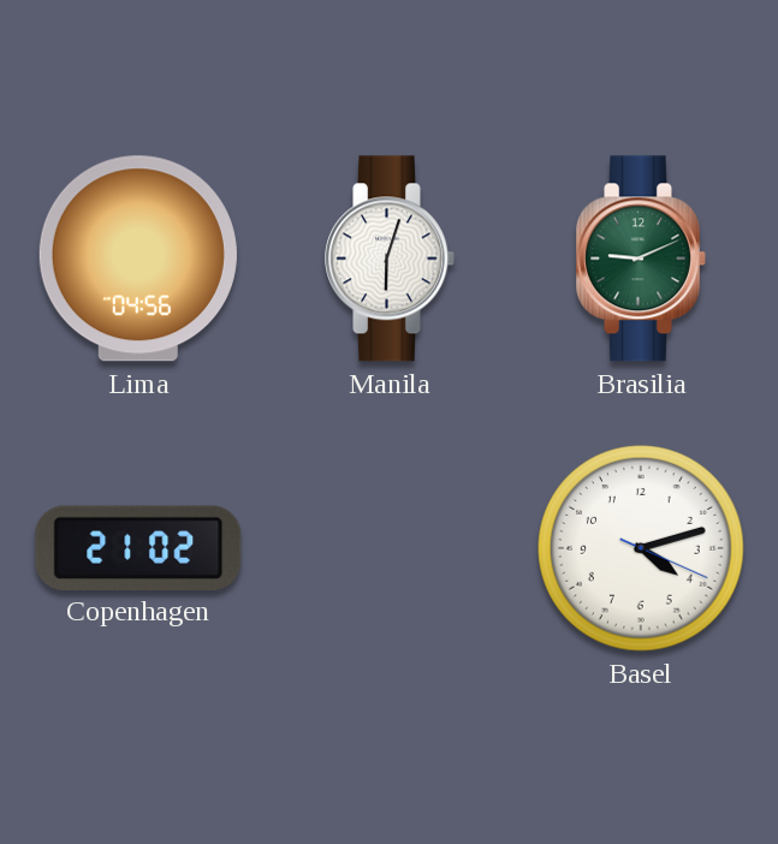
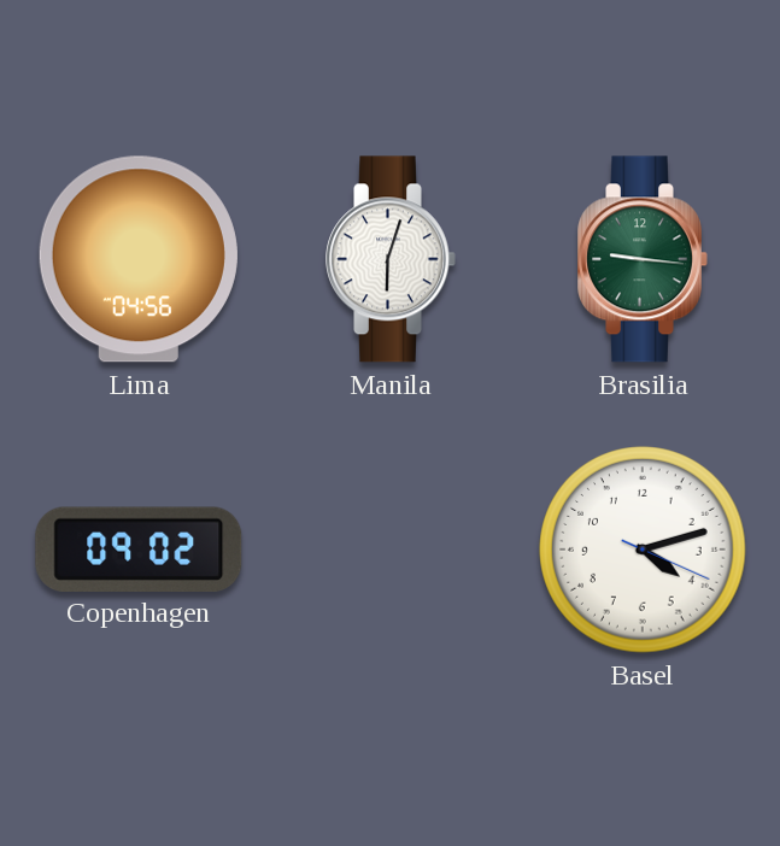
Brasilia: 9:11 -> 9:16
Copenhagen: 21:02 -> 09:02
